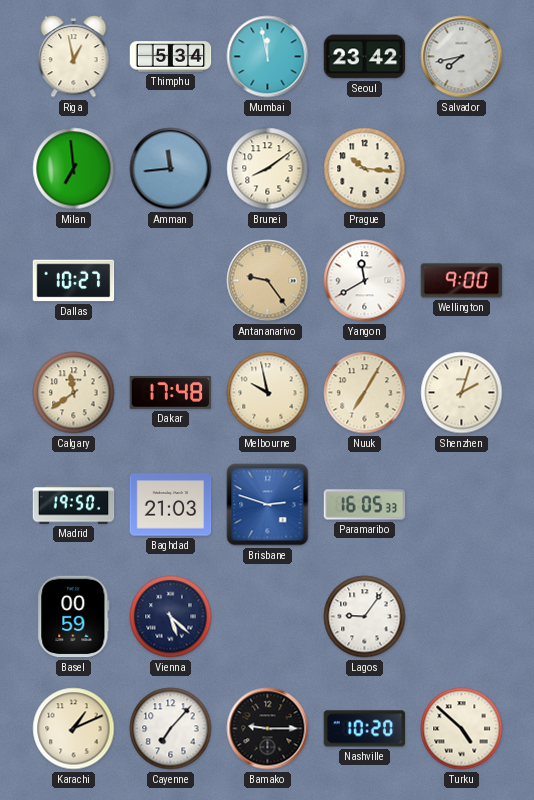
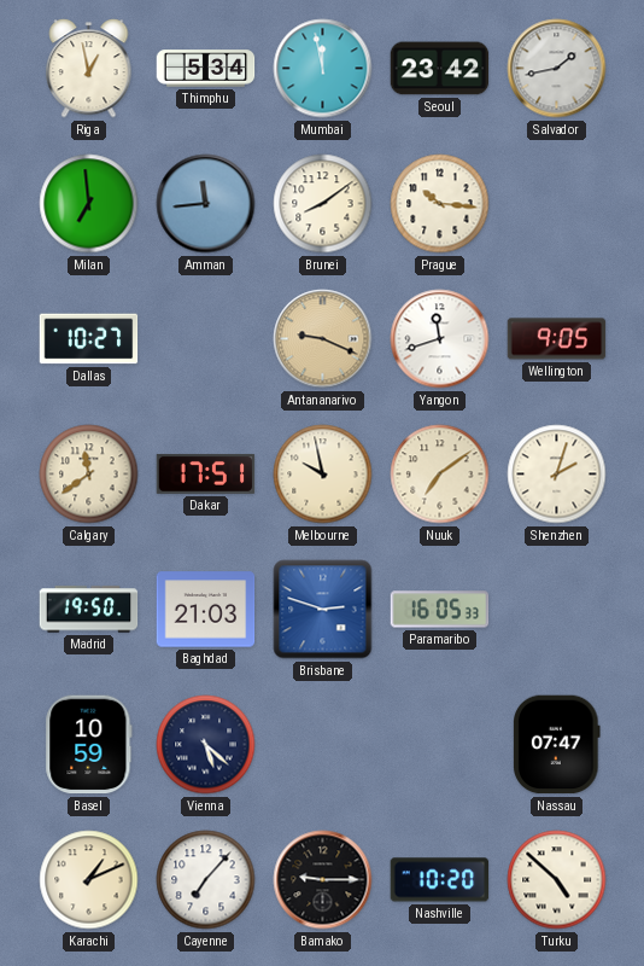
Salvador: 7:43 -> 1:43
Antananarivo: 9:24 -> 9:19
Yangon: 11:40 -> 11:42
Wellington: 9:00 -> 9:05
Dakar: 17:48 -> 17:51
Nuuk: 7:05 -> 7:09
Basel: 00:59 -> 10:59
Lagos: 9:06 -> none
Nassau: none -> 07:47
